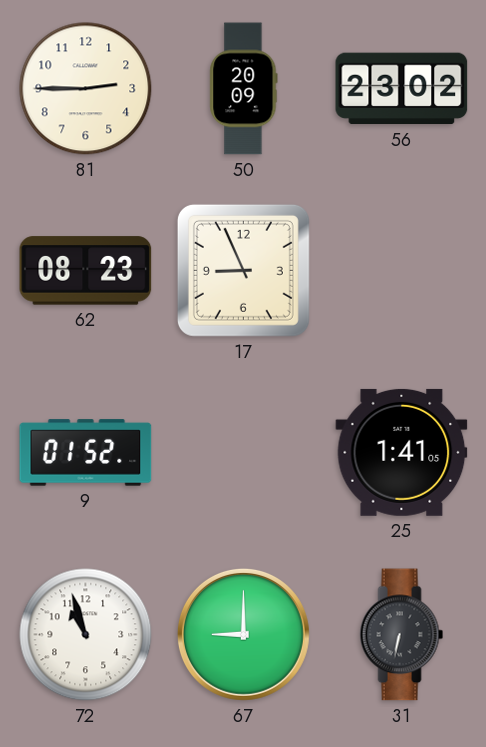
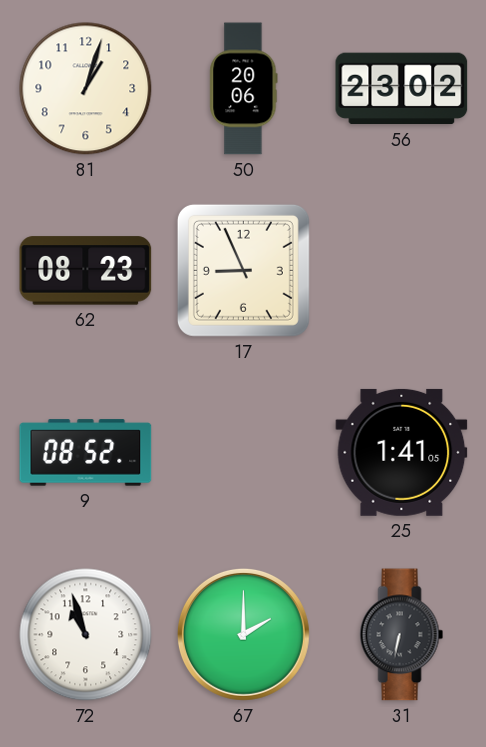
81: 2:45 -> 1:03
50: 20:09 -> 20:06
9: 01:52 -> 08:52
67: 9:00 -> 2:00
